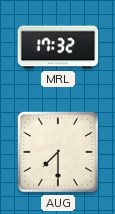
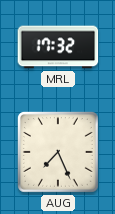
AUG: 7:30 -> 7:26
